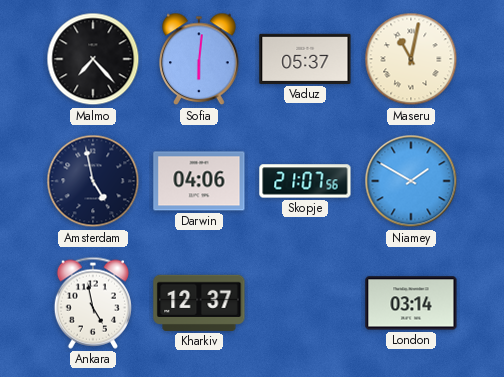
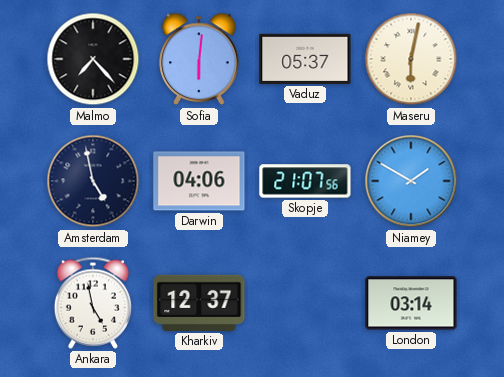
Maseru: 11:02 -> 6:02
